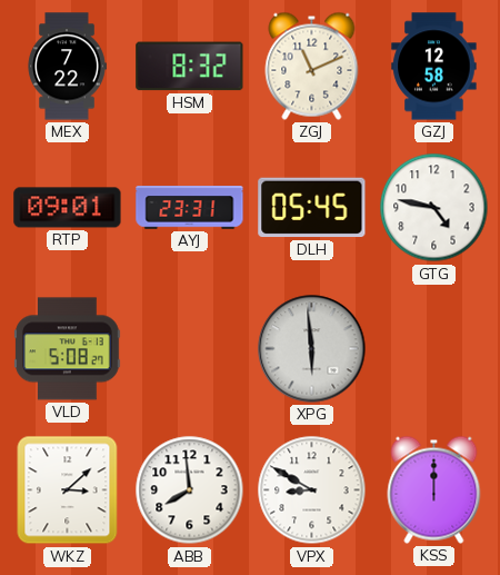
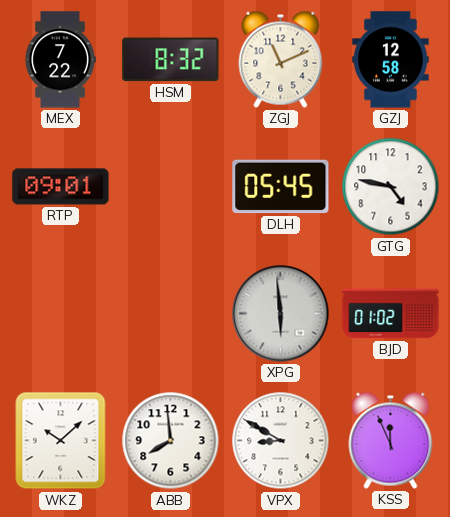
AYJ: 23:31 -> none
VLD: 5:08 -> none
BJD: none -> 01:02
WKZ: 3:08 -> 10:08
KSS: 12:00 -> 11:56
